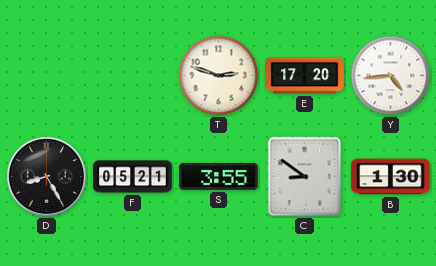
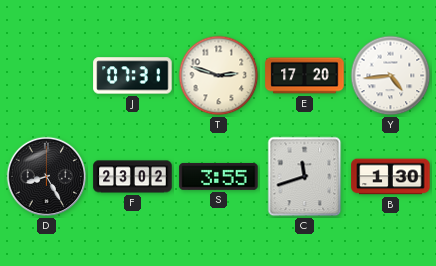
J: none -> 07:31
F: 05:21 -> 23:02
C: 8:51 -> 11:42
